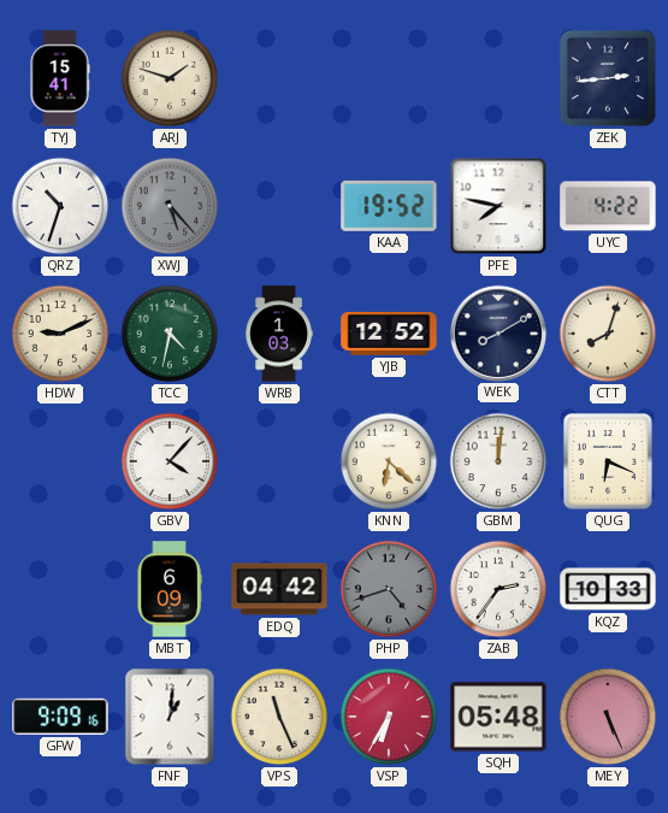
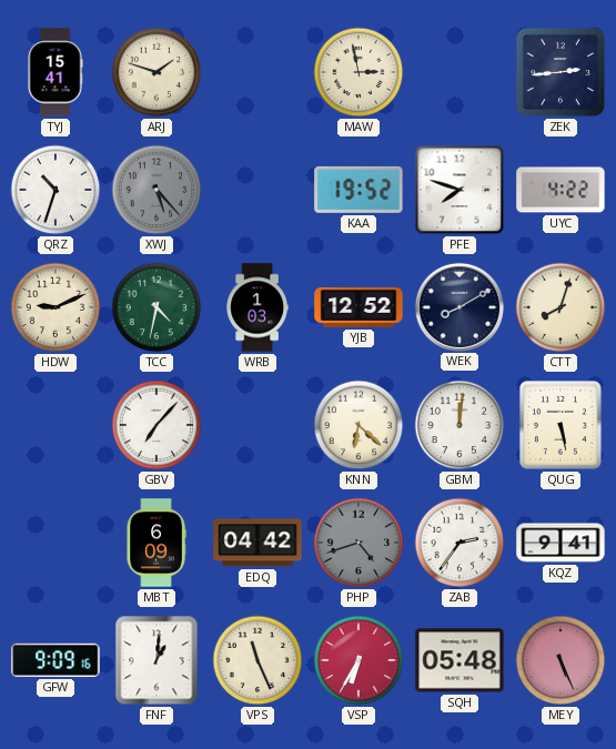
MAW: none -> 2:58
PFE: 7:47 -> 7:48
GBV: 4:07 -> 7:07
QUG: 6:19 -> 5:28
KQZ: 10:33 -> 9:41
